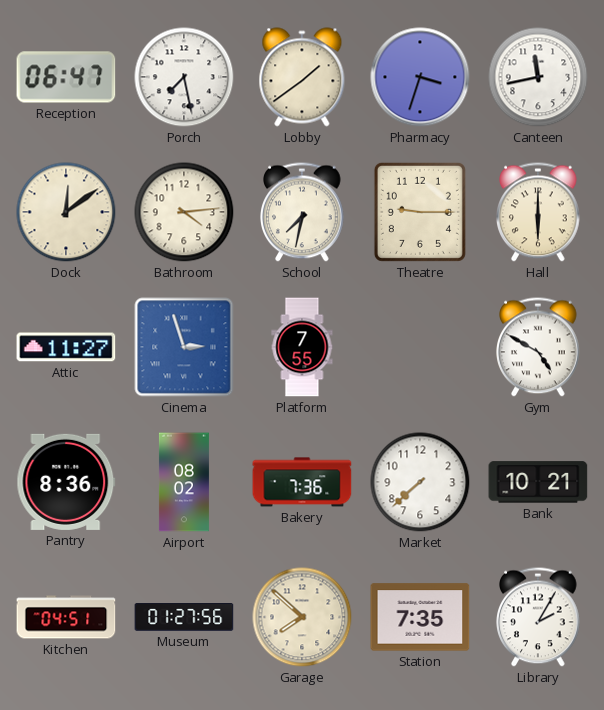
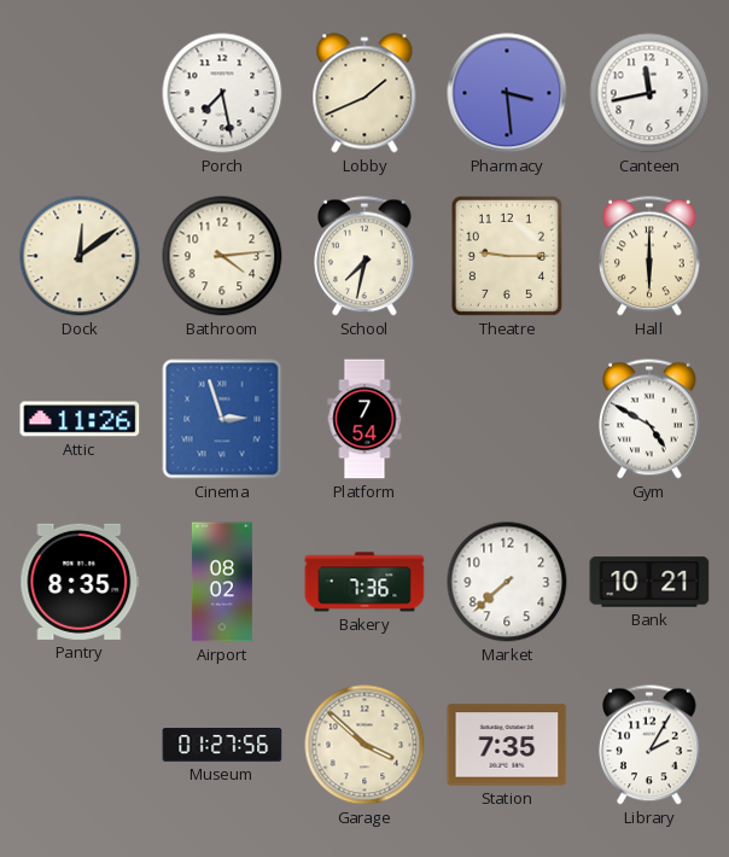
Reception: 06:47 -> none
Lobby: 1:39 -> 1:41
Pharmacy: 3:33 -> 3:29
Attic: 11:27 -> 11:26
Platform: 7:55 -> 7:54
Pantry: 8:36 -> 8:35
Kitchen: 04:51 -> none
Garage: 7:52 -> 3:52
